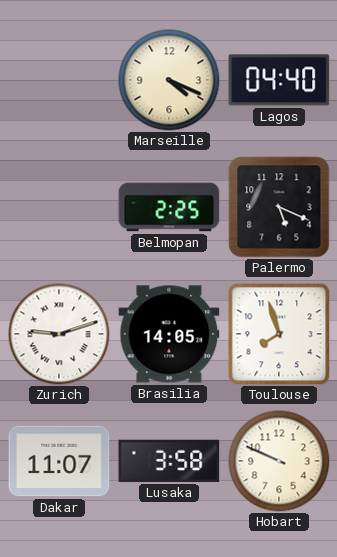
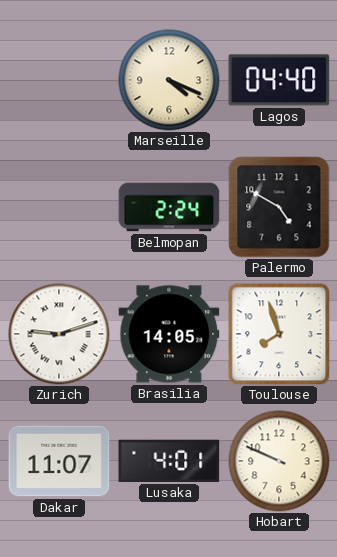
Belmopan: 2:25 -> 2:24
Palermo: 5:19 -> 4:50
Lusaka: 3:58 -> 4:01
